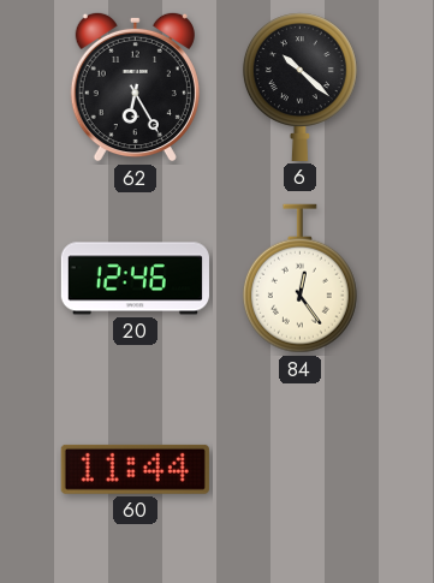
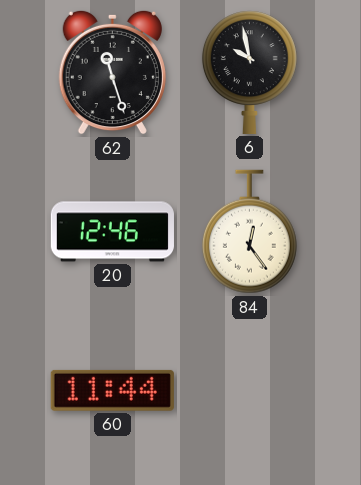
62: 6:25 -> 11:27
6: 10:22 -> 9:58
